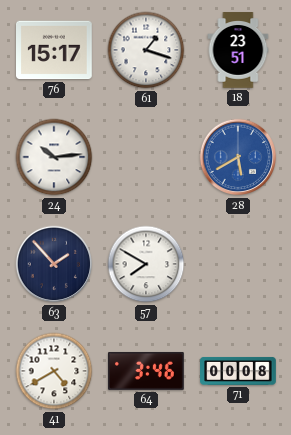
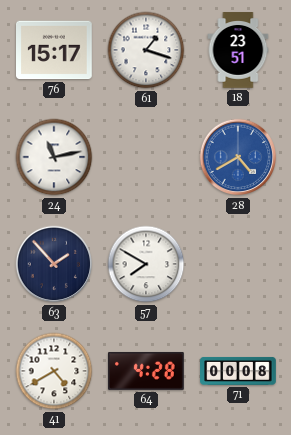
24: 10:14 -> 11:13
28: 5:40 -> 4:40
64: 3:46 -> 4:28
